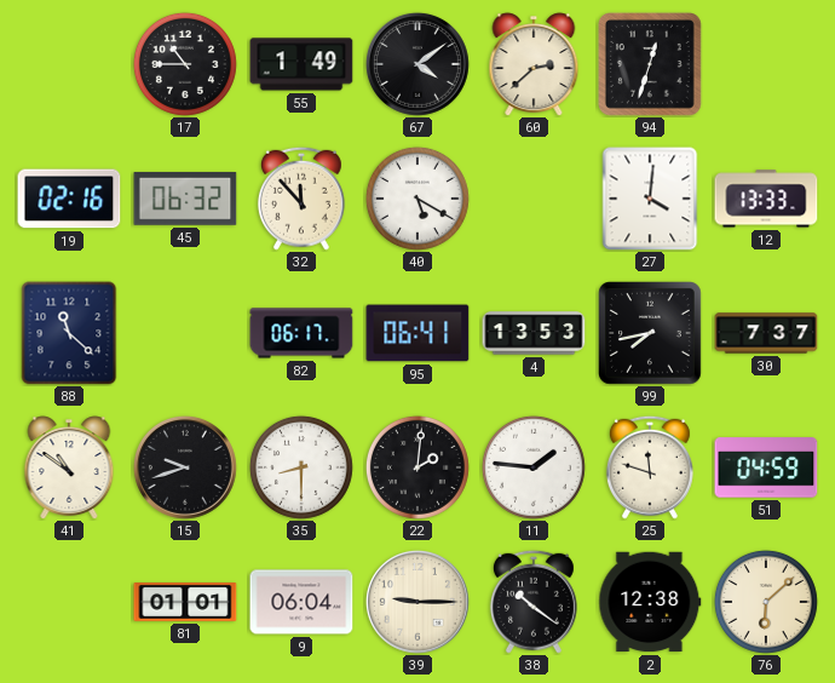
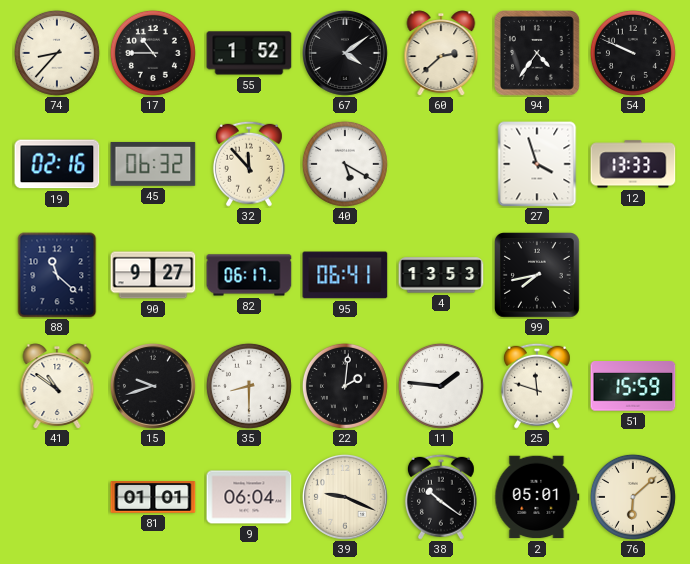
74: none -> 8:37
55: 1:49 -> 1:52
94: 12:33 -> 4:36
54: none -> 9:49
27: 4:01 -> 3:57
90: none -> 9:27
30: 7:37 -> none
51: 04:59 -> 15:59
39: 9:15 -> 9:19
2: 12:38 -> 05:01
